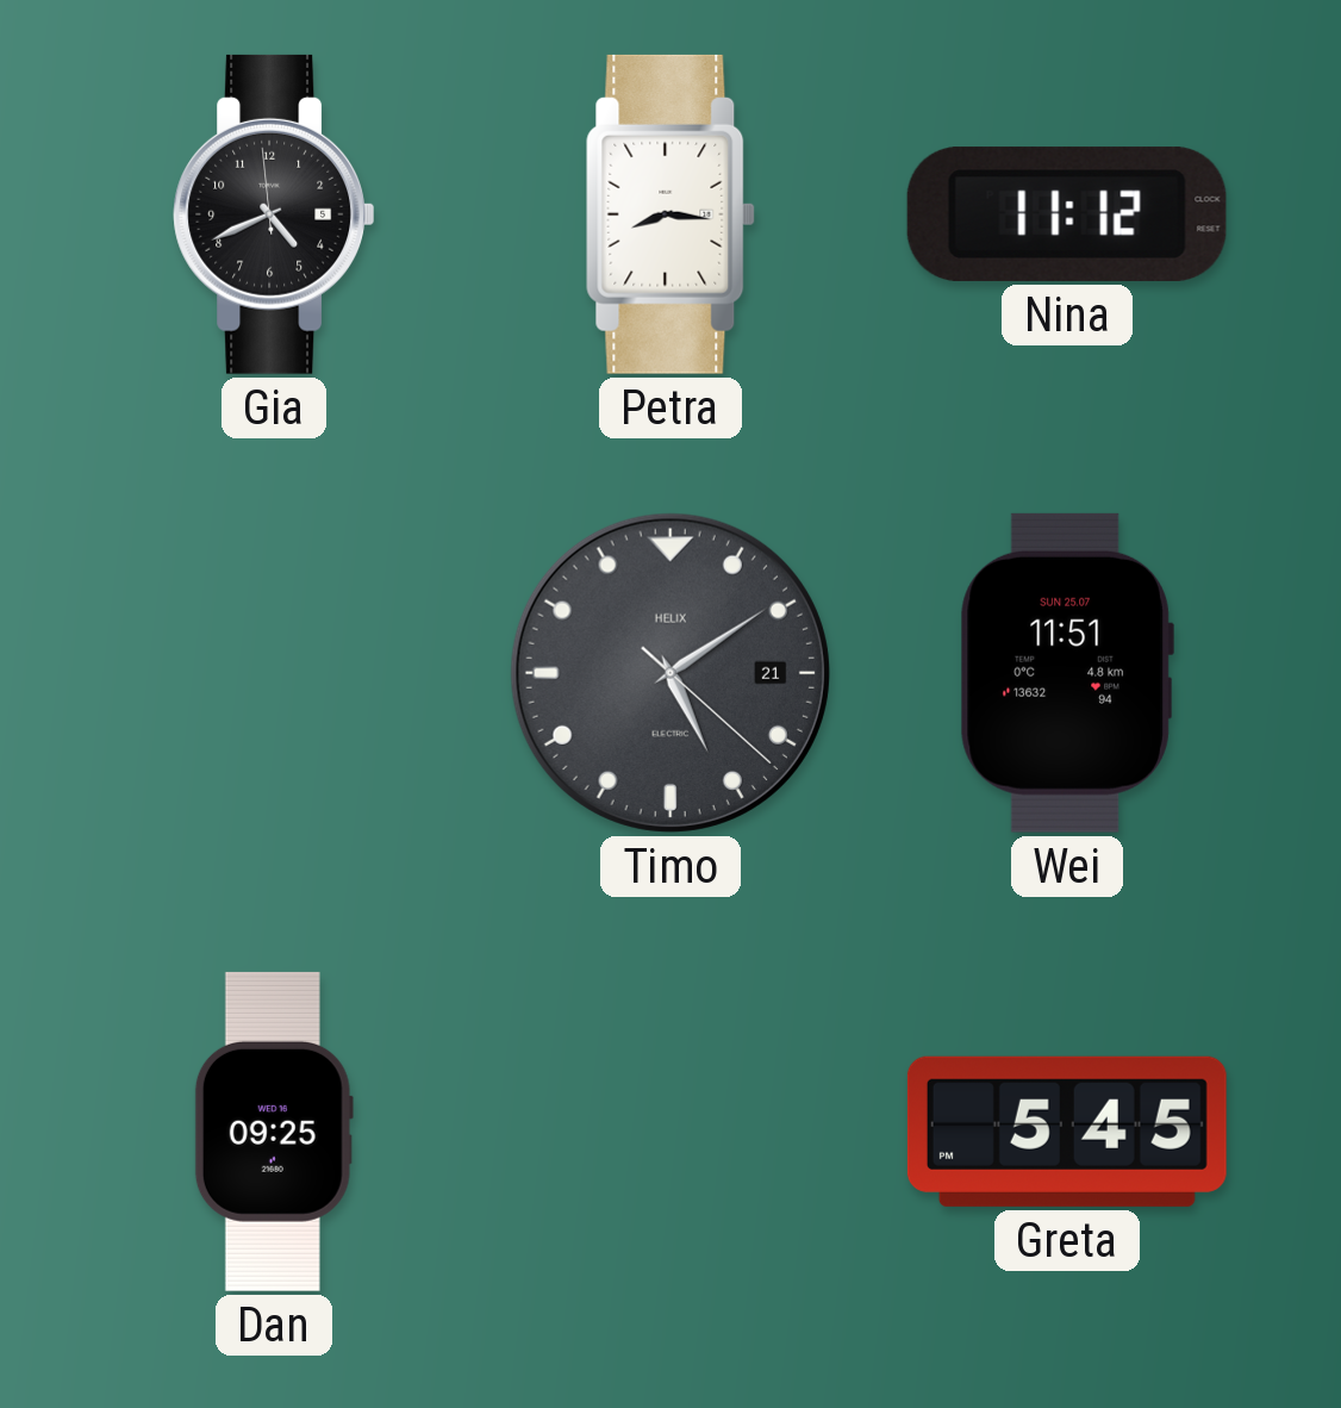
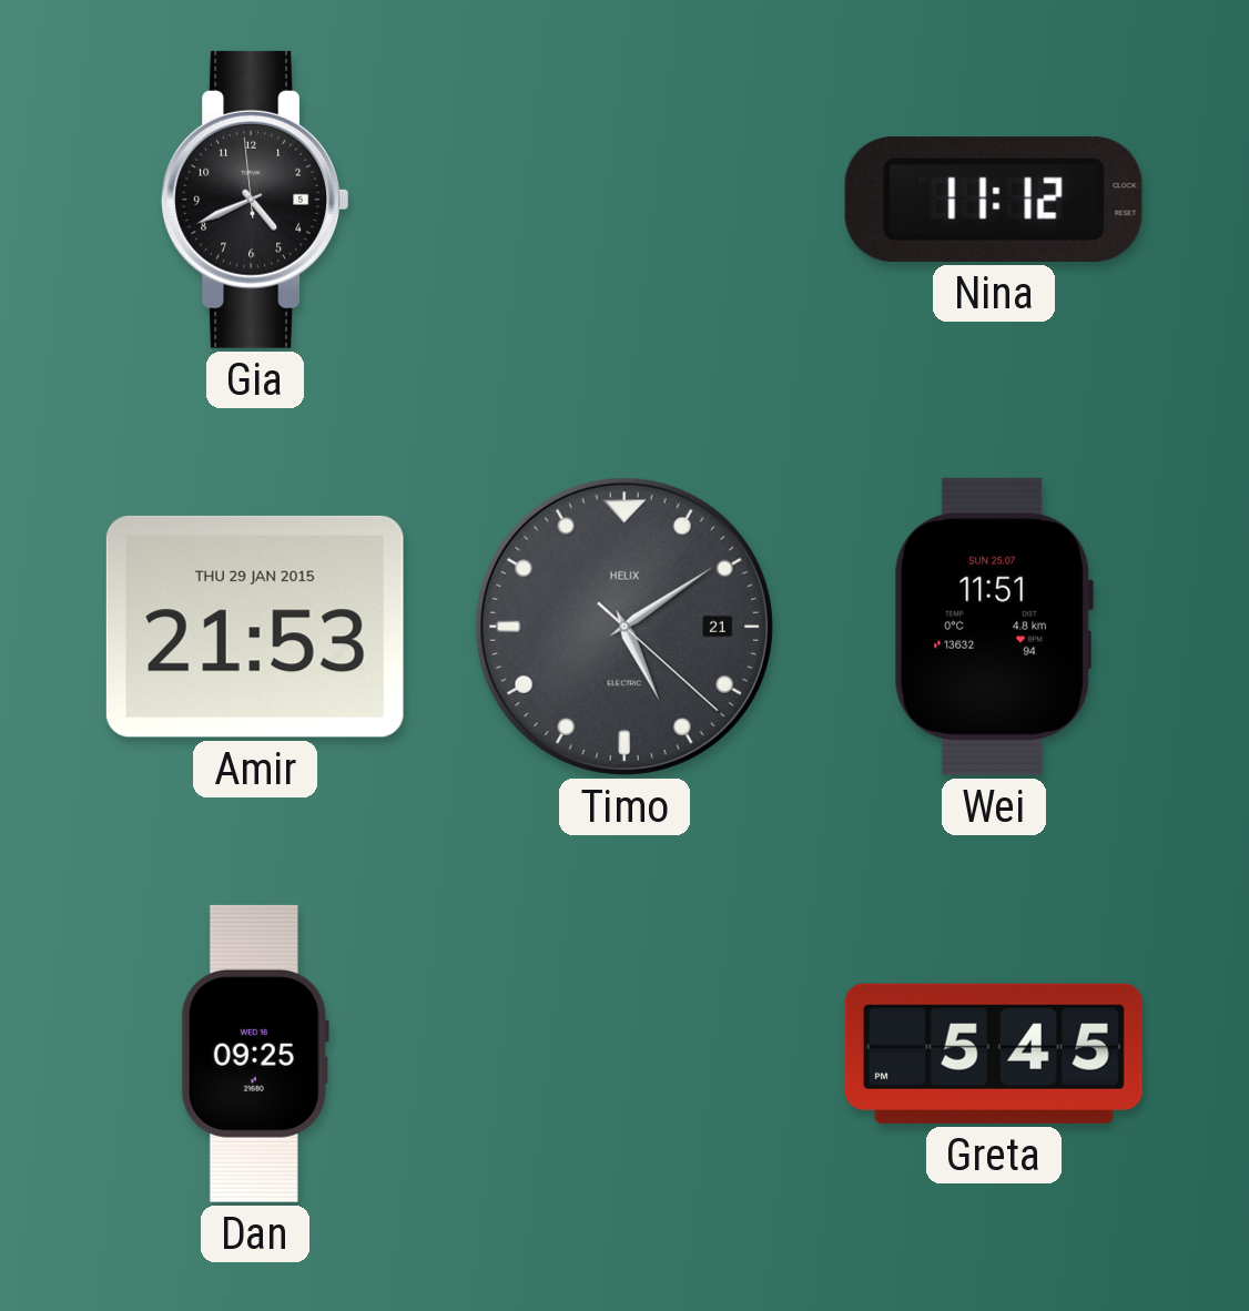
Petra: 8:16 -> none
Amir: none -> 21:53
